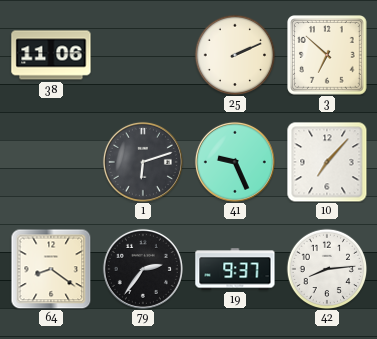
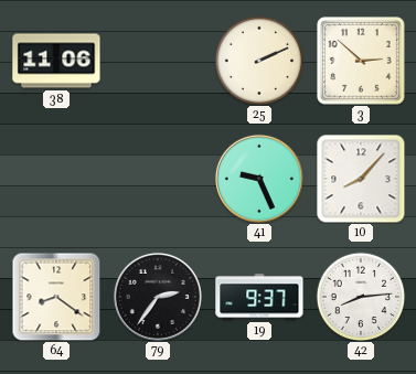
3: 6:52 -> 2:52
1: 6:12 -> none
10: 7:07 -> 8:07
